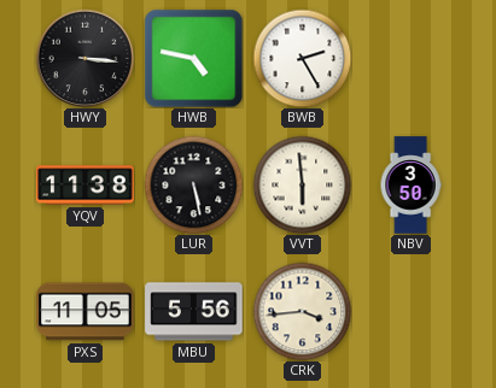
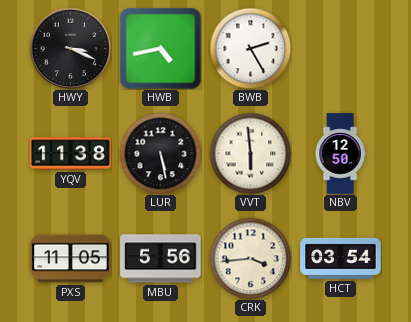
HWY: 3:16 -> 3:19
HWB: 4:47 -> 4:43
NBV: 3:50 -> 12:50
HCT: none -> 03:54
